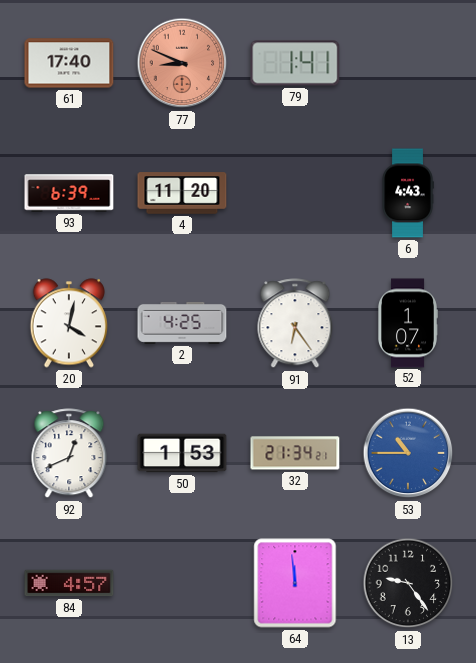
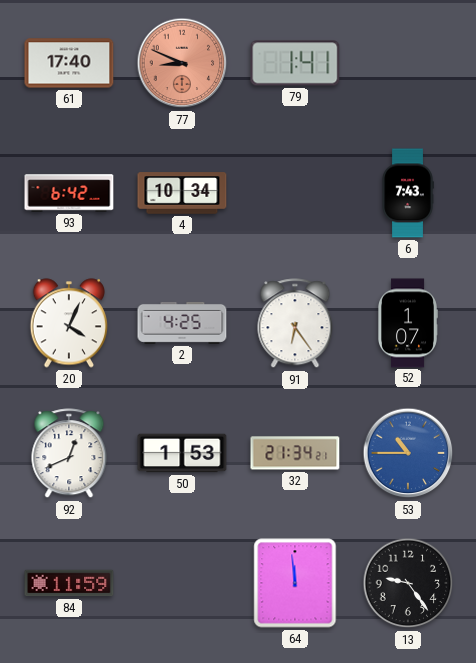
93: 6:39 -> 6:42
4: 11:20 -> 10:34
6: 4:43 -> 7:43
20: 4:02 -> 4:04
84: 4:57 -> 11:59
